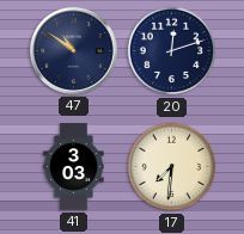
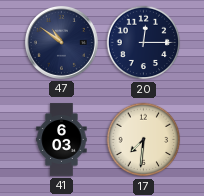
20: 12:12 -> 12:15
41: 3:03 -> 6:03
